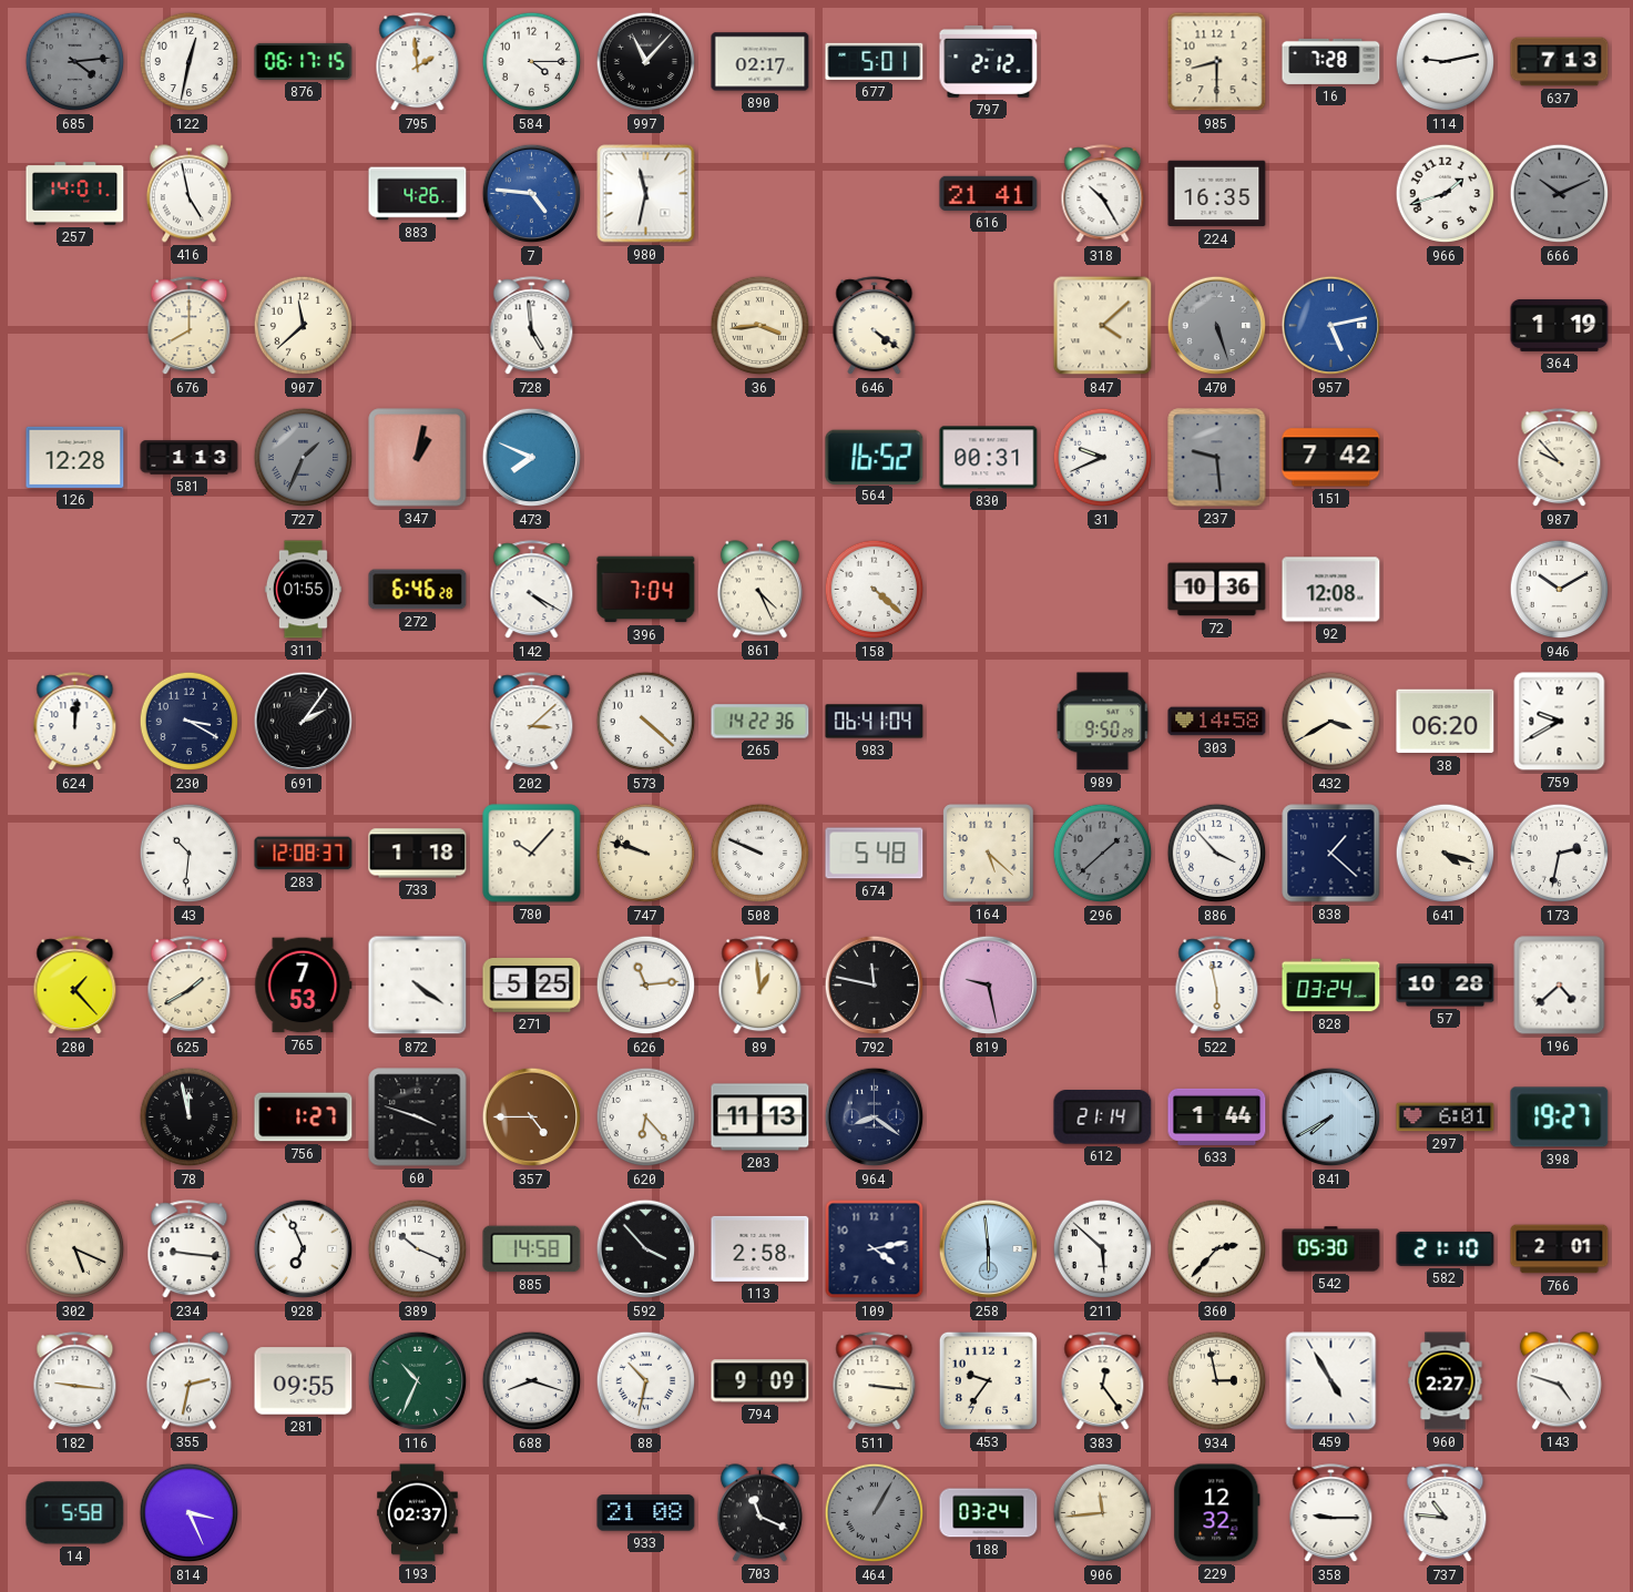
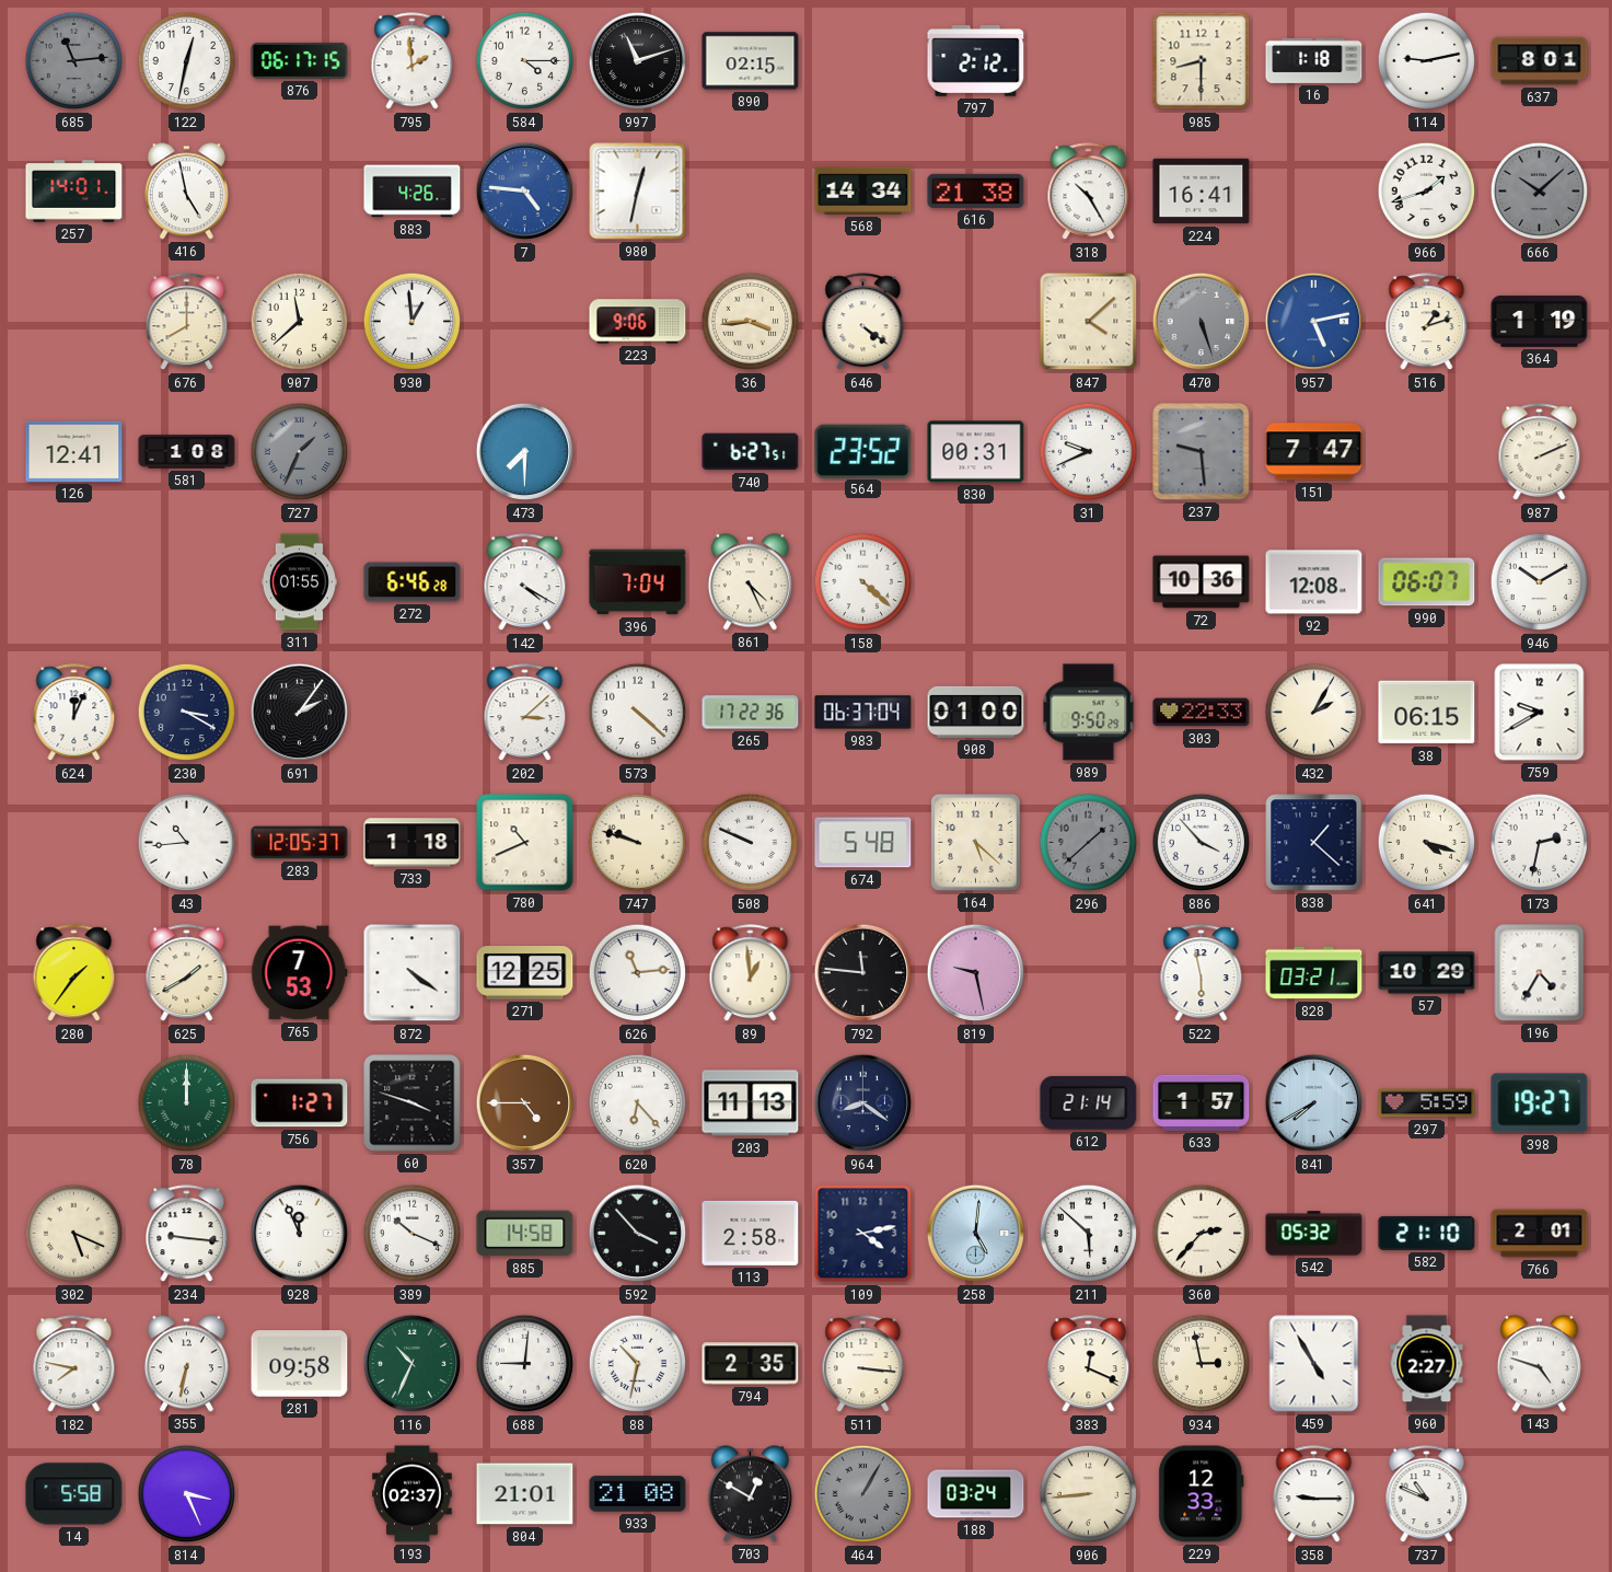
685: 4:14 -> 11:14
997: 11:07 -> 11:12
890: 02:17 -> 02:15
677: 5:01 -> none
16: 7:28 -> 1:18
637: 7:13 -> 8:01
980: 11:32 -> 12:32
568: none -> 14:34
616: 21:41 -> 21:38
224: 16:35 -> 16:41
666: 10:11 -> 10:08
930: none -> 12:59
728: 4:59 -> none
223: none -> 9:06
516: none -> 1:12
126: 12:28 -> 12:41
581: 1:13 -> 1:08
347: 1:02 -> none
473: 7:49 -> 7:30
740: none -> 6:27
564: 16:52 -> 23:52
151: 7:42 -> 7:47
987: 9:53 -> 2:11
990: none -> 06:07
624: 12:01 -> 12:04
265: 14:22 -> 17:22
983: 06:41 -> 06:37
908: none -> 01:00
303: 14:58 -> 22:33
432: 3:40 -> 2:05
38: 06:20 -> 06:15
43: 10:31 -> 10:44
283: 12:08 -> 12:05
780: 10:07 -> 10:41
280: 1:23 -> 1:36
271: 5:25 -> 12:25
792: 11:47 -> 11:46
828: 03:24 -> 03:21
57: 10:28 -> 10:29
196: 4:38 -> 4:35
78: 11:58 -> 12:00
78 dial: black -> green
633: 1:44 -> 1:57
297: 6:01 -> 5:59
928: 6:56 -> 11:56
258: 5:59 -> 5:01
542: 05:30 -> 05:32
182: 9:16 -> 7:47
355: 2:32 -> 6:32
281: 09:55 -> 09:58
688: 8:18 -> 9:01
794: 9:09 -> 2:35
453: 9:36 -> none
383: 12:24 -> 12:19
804: none -> 21:01
703: 11:19 -> 12:50
906: 11:44 -> 8:44
229: 12:32 -> 12:33
737: 10:46 -> 10:49
